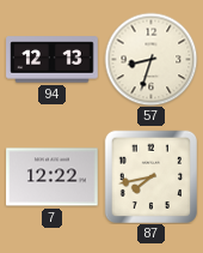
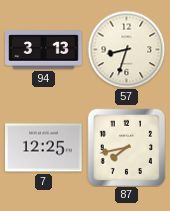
94: 12:13 -> 3:13
7: 12:22 -> 12:25
